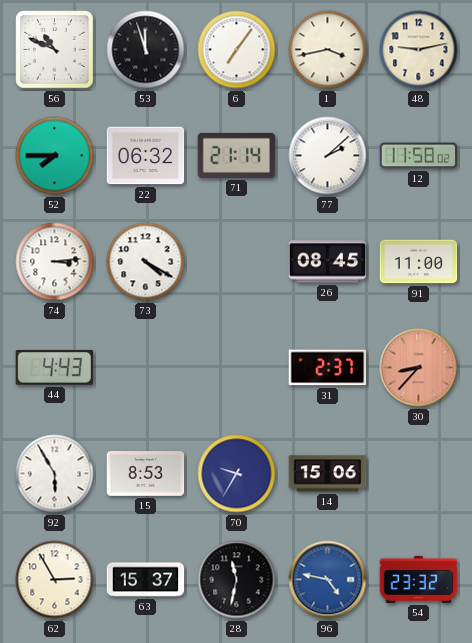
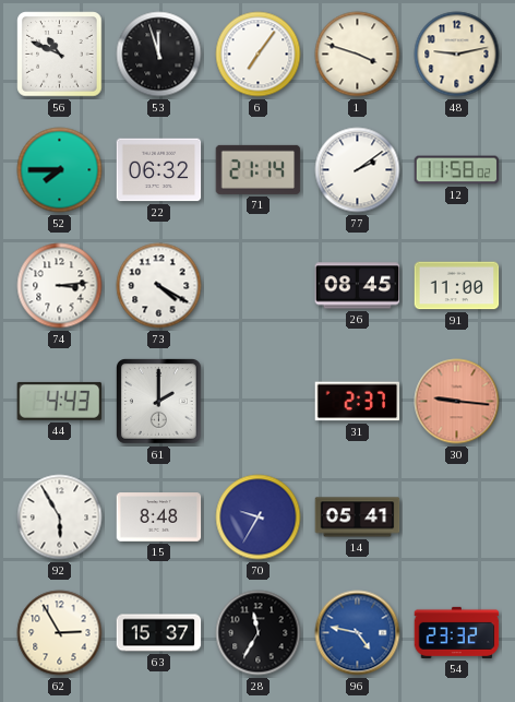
1: 3:43 -> 3:48
77: 2:08 -> 2:09
61: none -> 2:00
30: 8:37 -> 9:16
15: 8:53 -> 8:48
14: 15:06 -> 05:41
28: 11:32 -> 11:35
